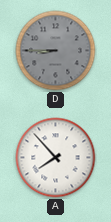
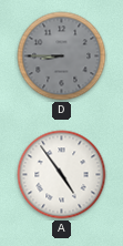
A: 7:53 -> 4:54
